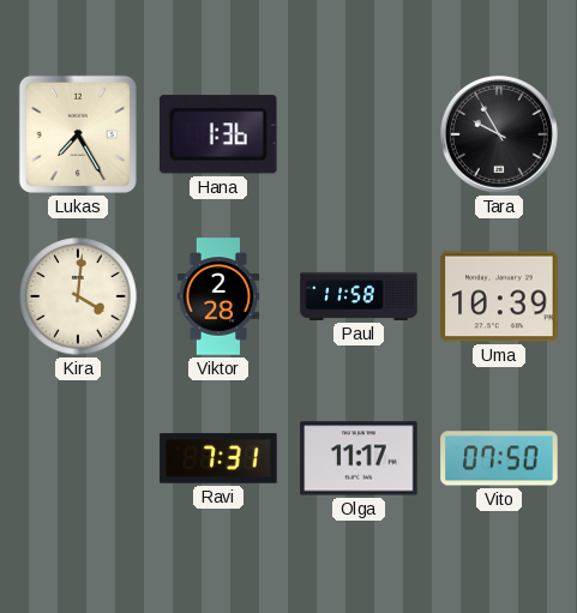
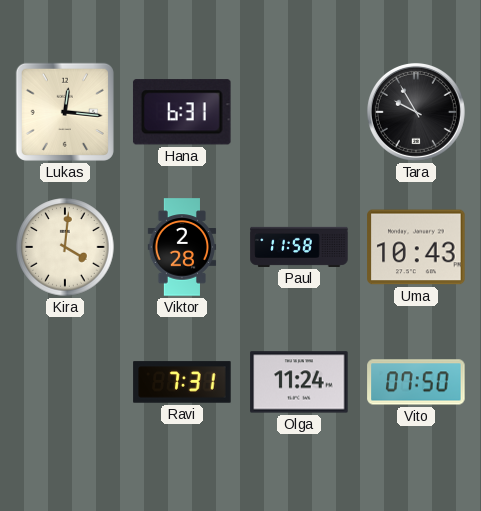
Lukas: 7:25 -> 12:16
Hana: 1:36 -> 6:31
Uma: 10:39 -> 10:43
Olga: 11:17 -> 11:24
